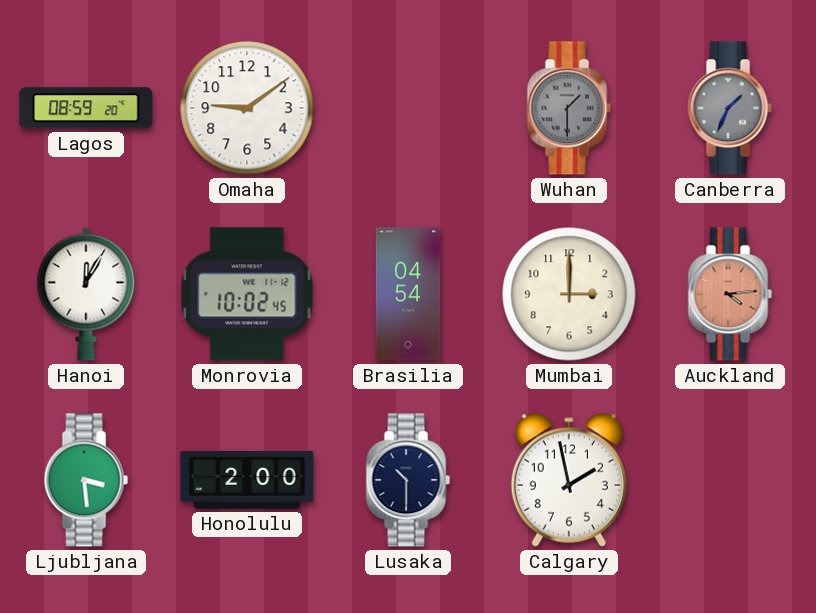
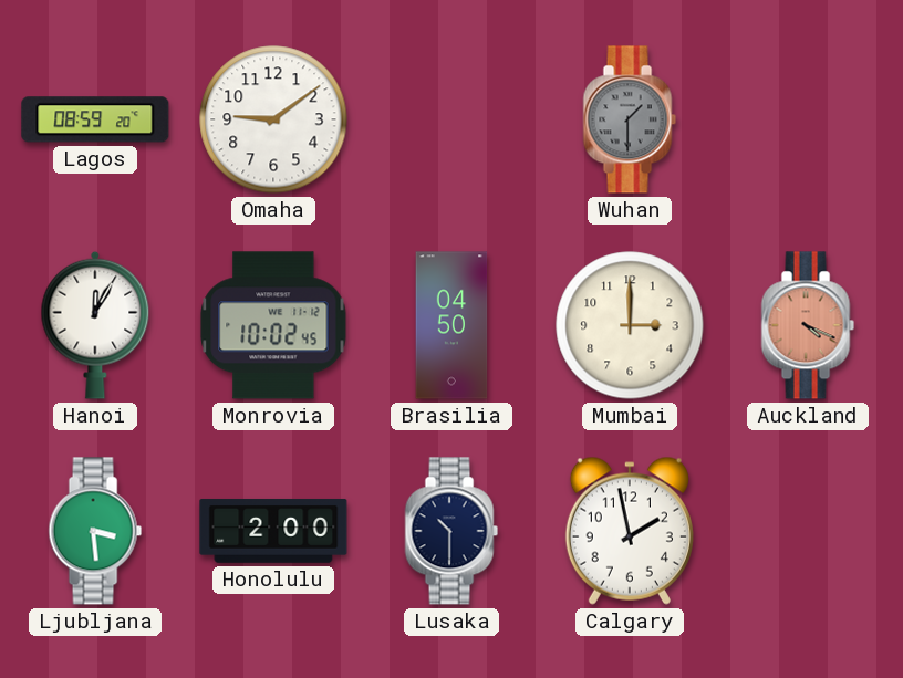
Canberra: 1:34 -> none
Brasilia: 04:54 -> 04:50
Auckland: 4:14 -> 4:19
